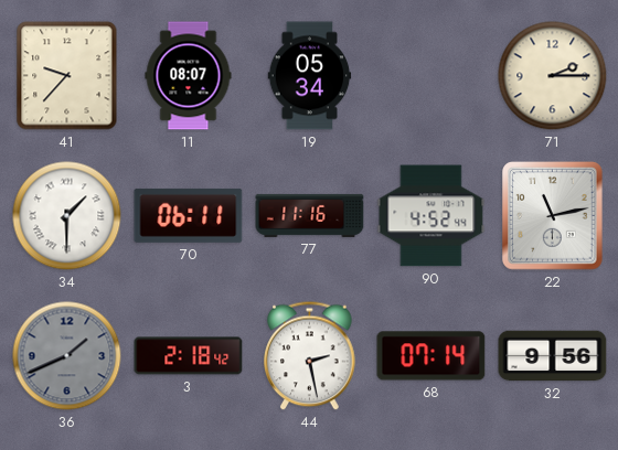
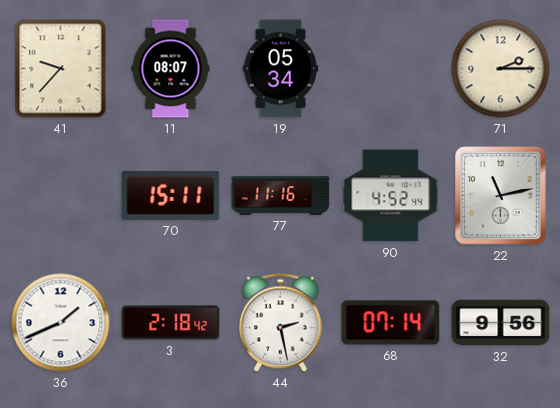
34: 1:30 -> none
70: 06:11 -> 15:11
36 dial: grey -> white
